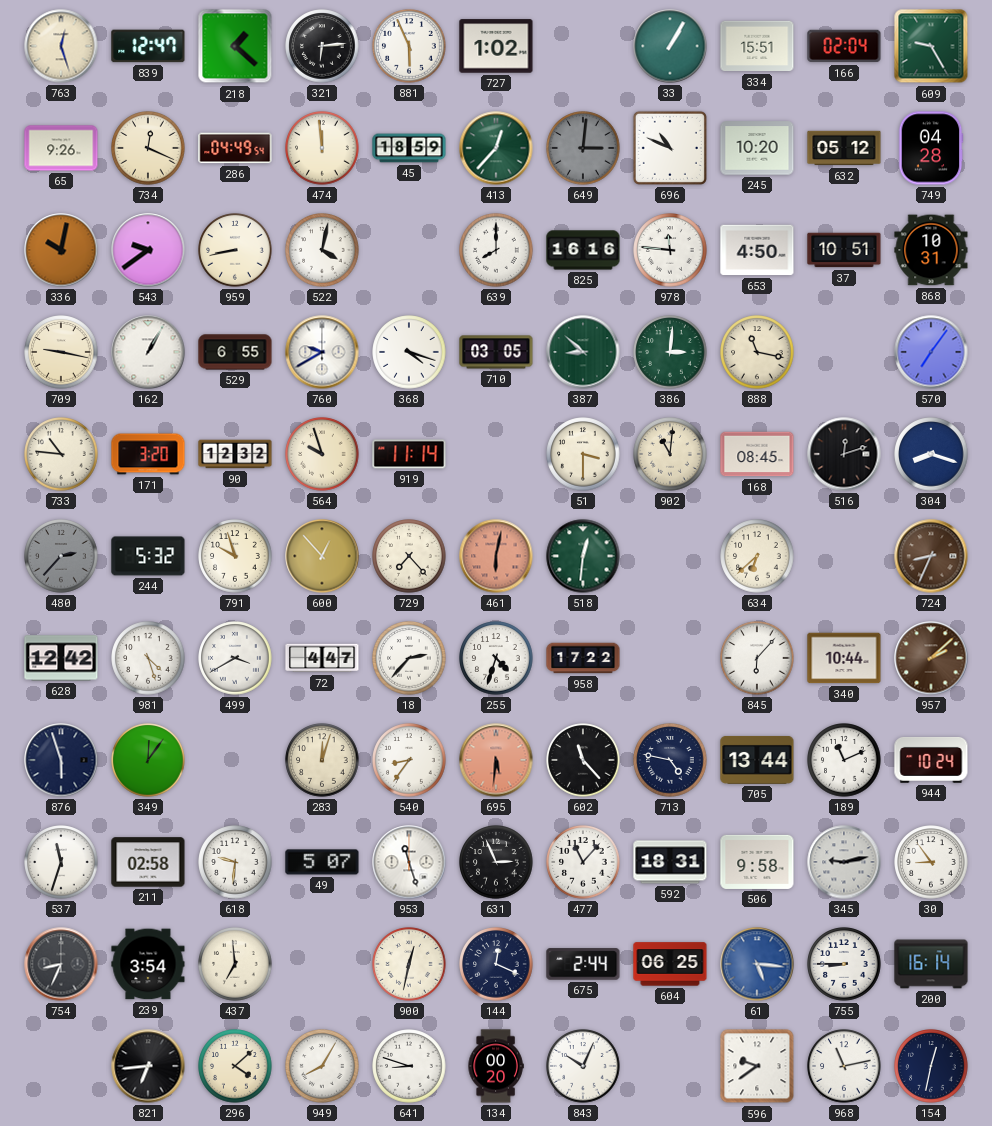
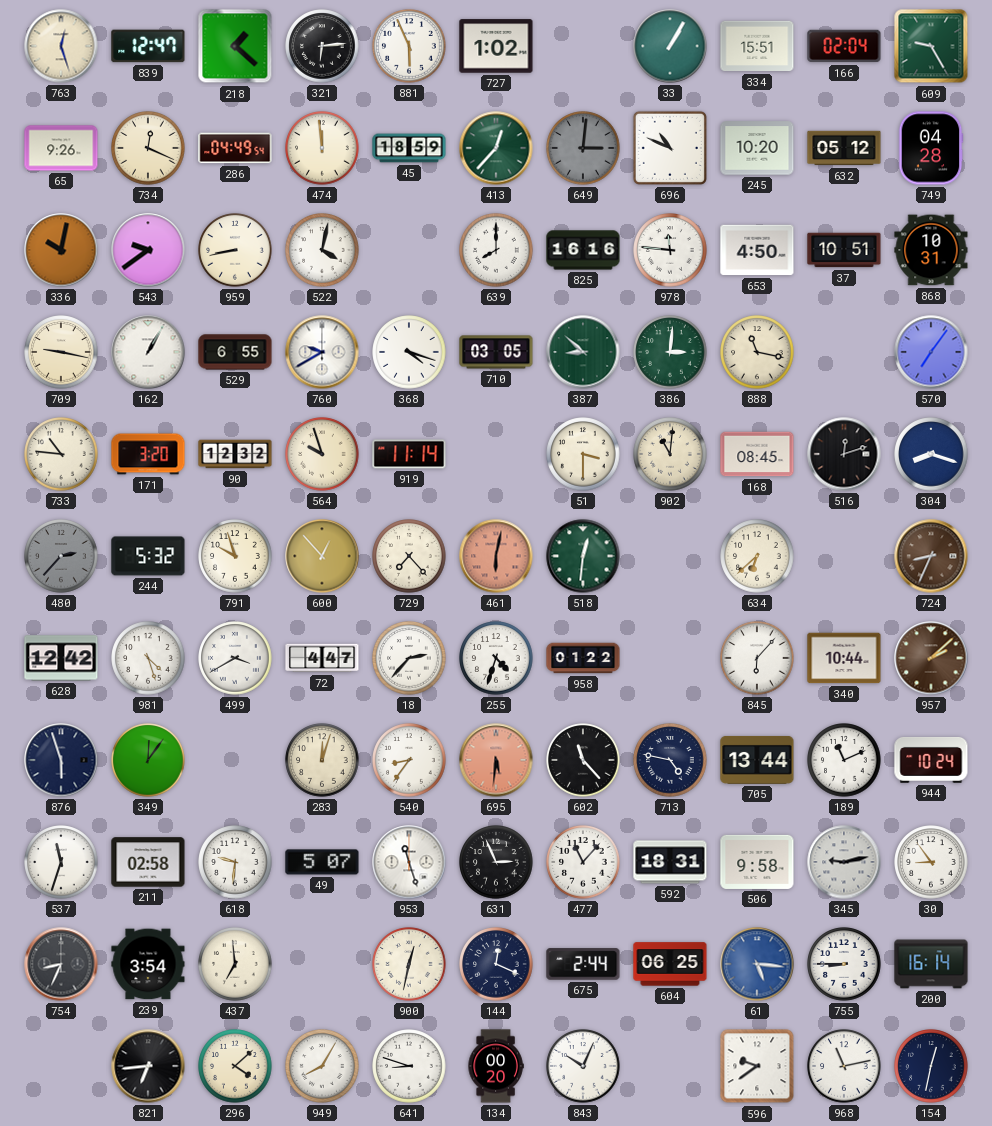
958: 17:22 -> 01:22
